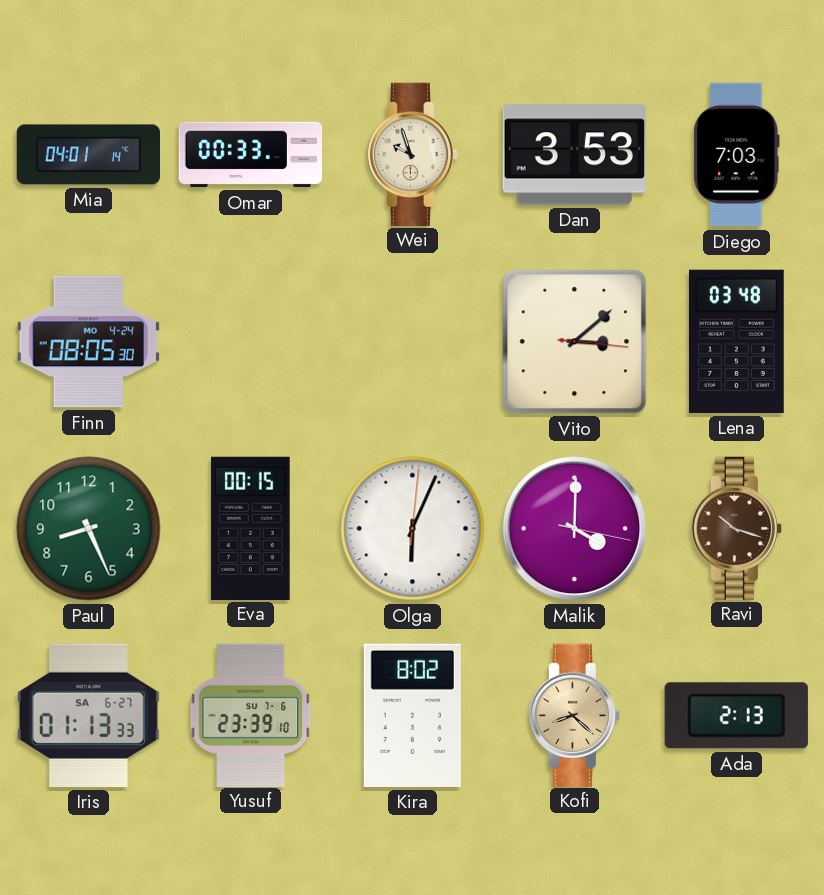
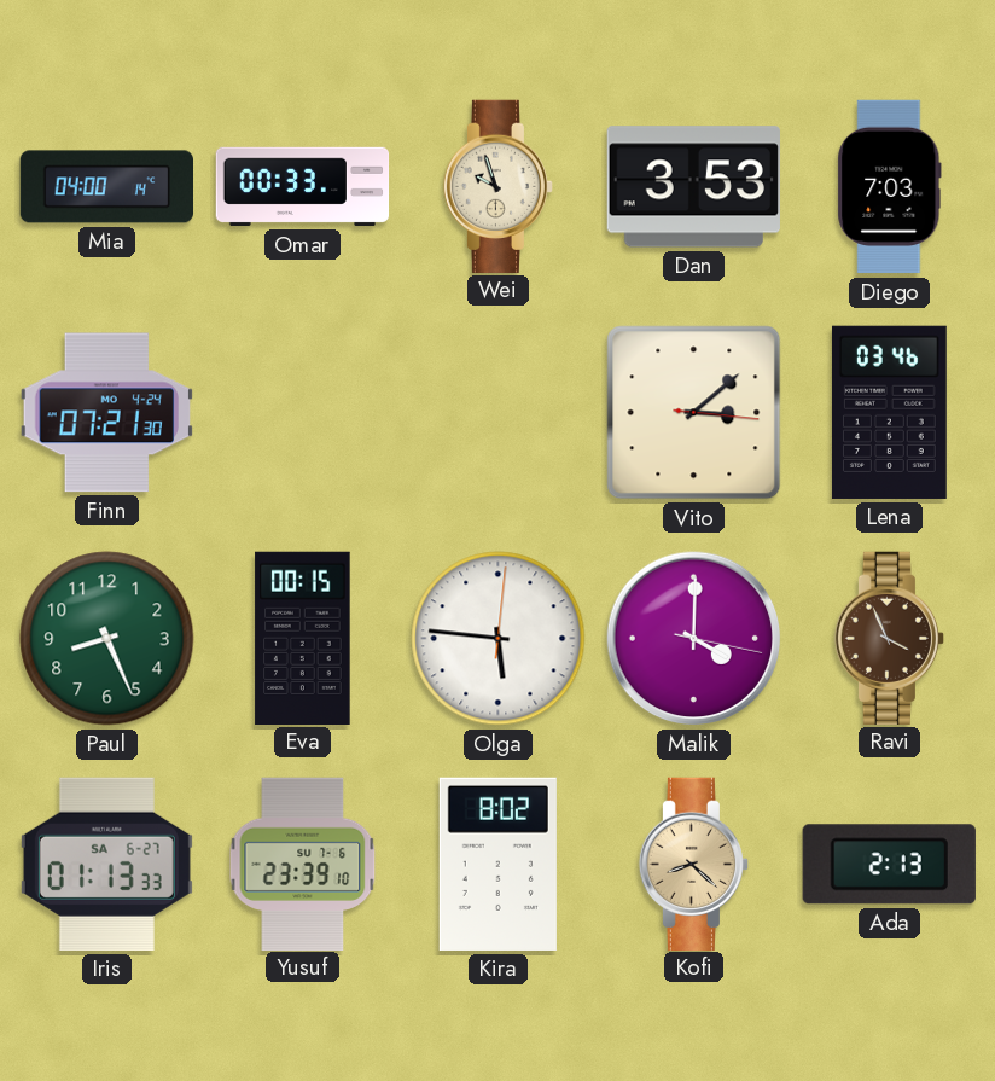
Mia: 04:01 -> 04:00
Finn: 08:05 -> 07:21
Lena: 03:48 -> 03:46
Olga: 6:04 -> 5:46
Ravi: 10:18 -> 3:56
